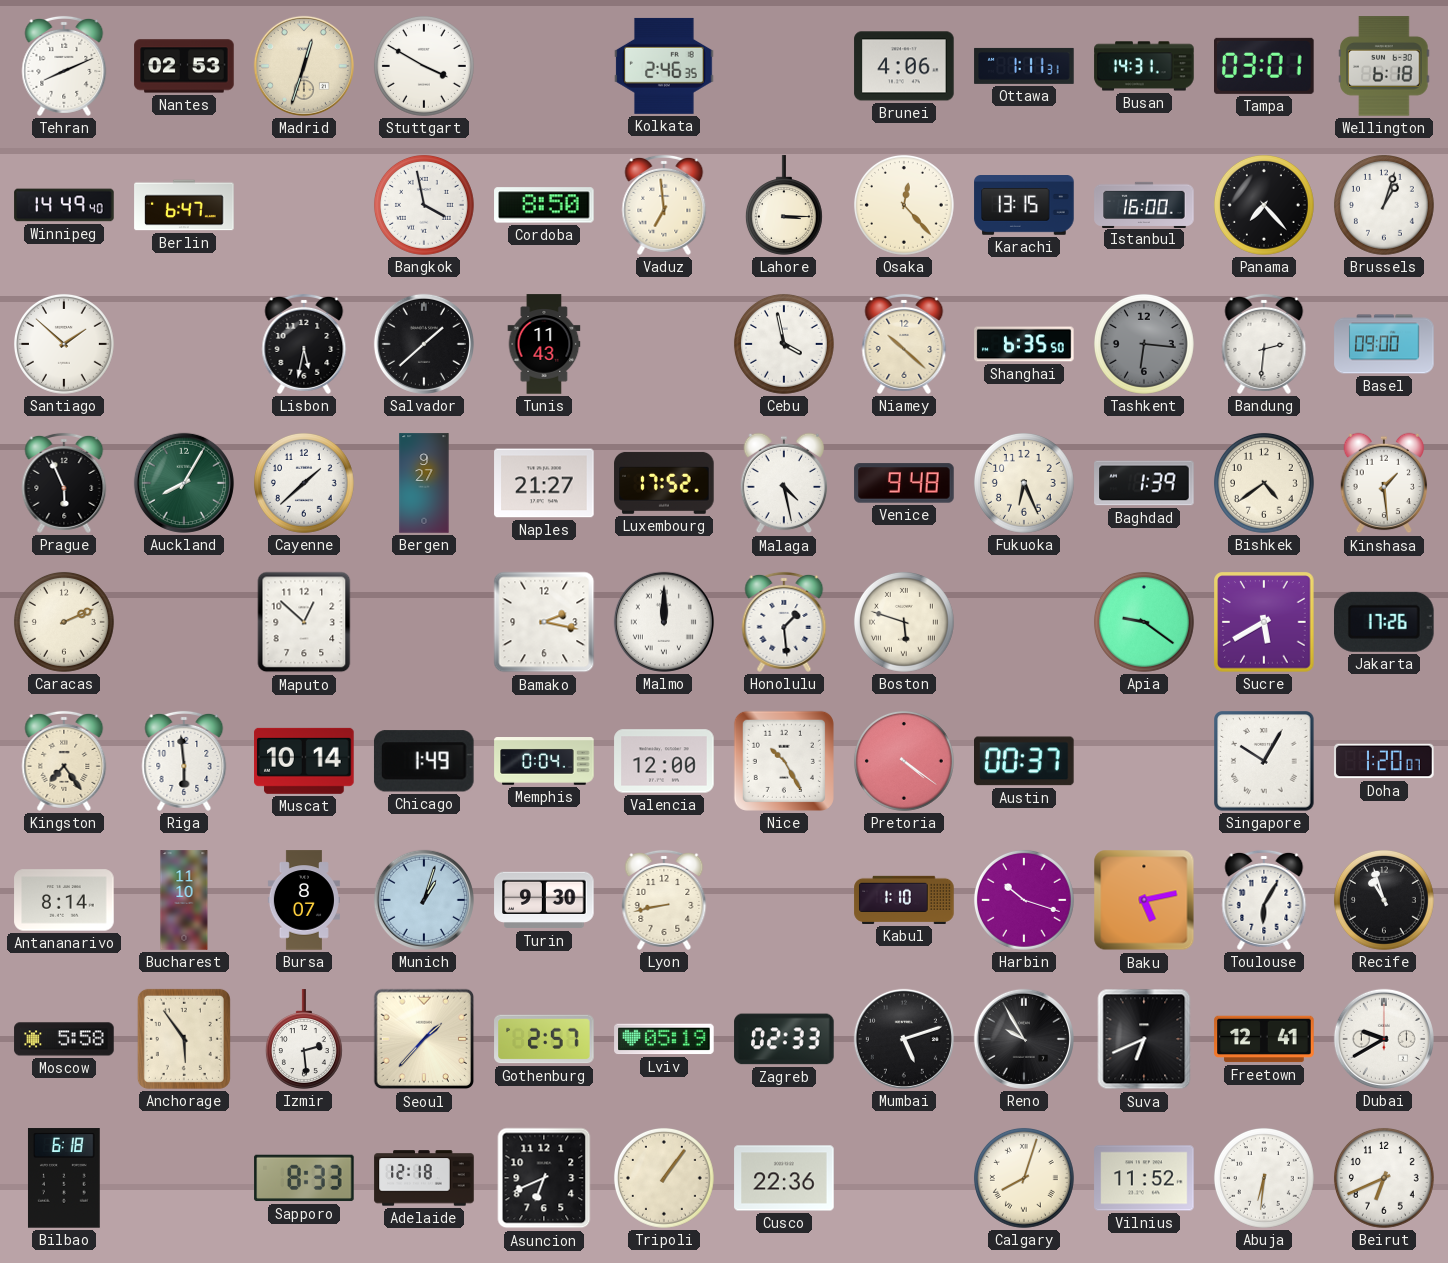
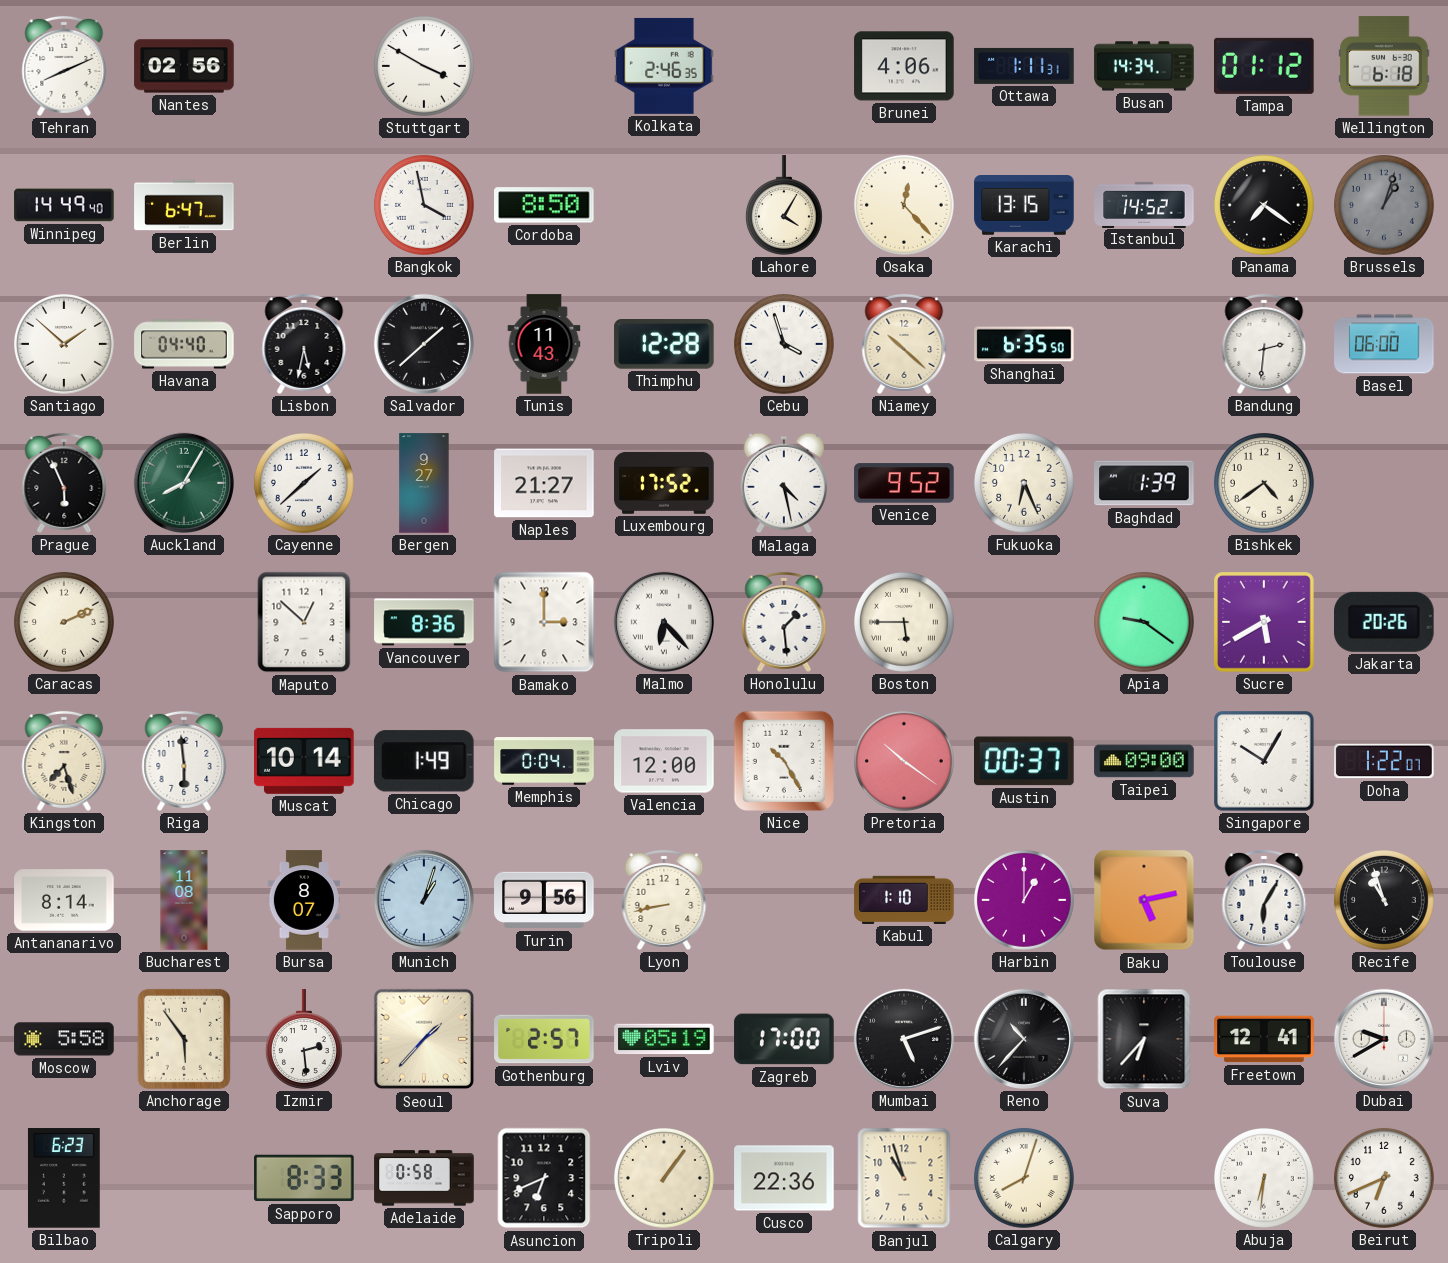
Nantes: 02:53 -> 02:56
Madrid: 12:33 -> none
Busan: 14:31 -> 14:34
Tampa: 03:01 -> 01:12
Vaduz: 6:59 -> none
Lahore: 3:15 -> 4:05
Istanbul: 16:00 -> 14:52
Panama: 7:23 -> 7:21
Brussels dial: white -> grey
Havana: none -> 04:40
Thimphu: none -> 12:28
Cebu: 3:58 -> 3:57
Tashkent: 6:16 -> none
Basel: 09:00 -> 06:00
Venice: 9:48 -> 9:52
Kinshasa: 1:29 -> none
Vancouver: none -> 8:36
Bamako: 2:17 -> 3:00
Malmo: 12:00 -> 6:23
Boston: 5:48 -> 5:45
Jakarta: 17:26 -> 20:26
Kingston: 7:24 -> 7:27
Pretoria: 4:21 -> 10:21
Taipei: none -> 09:00
Doha: 1:20 -> 1:22
Bucharest: 11:10 -> 11:08
Turin: 9:30 -> 9:56
Harbin: 10:18 -> 1:00
Zagreb: 02:33 -> 17:00
Reno: 9:55 -> 10:37
Suva: 6:41 -> 6:37
Bilbao: 6:18 -> 6:23
Adelaide: 12:18 -> 0:58
Banjul: none -> 10:57
Vilnius: 11:52 -> none
